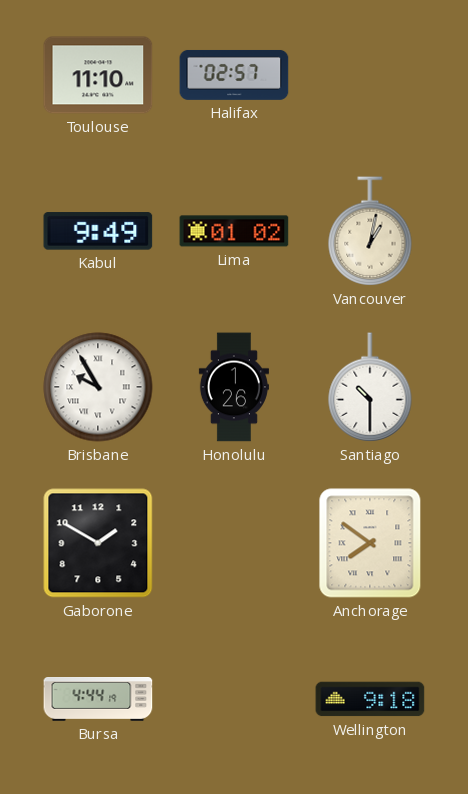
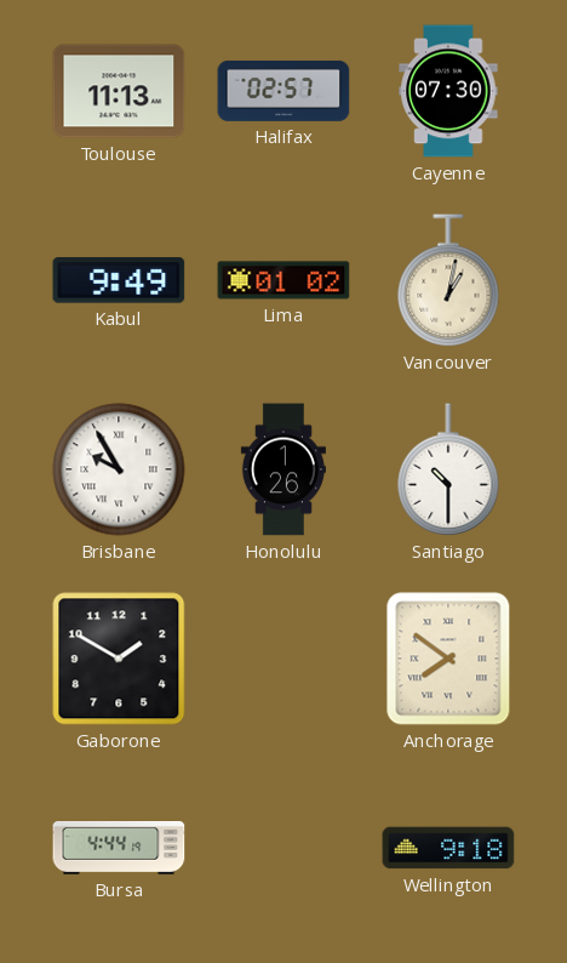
Toulouse: 11:10 -> 11:13
Cayenne: none -> 07:30
